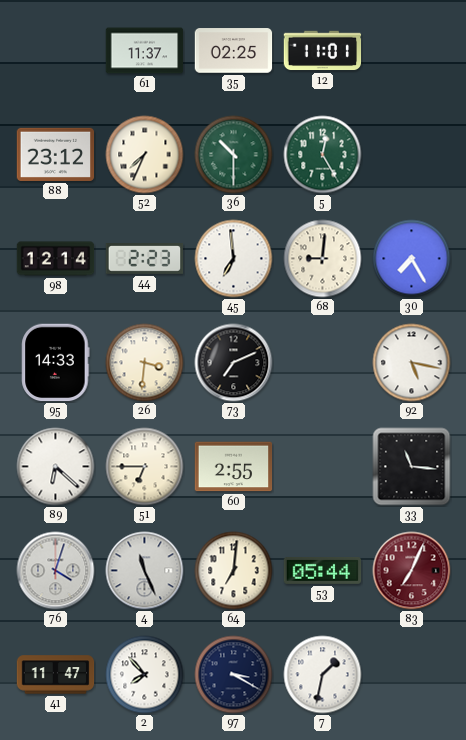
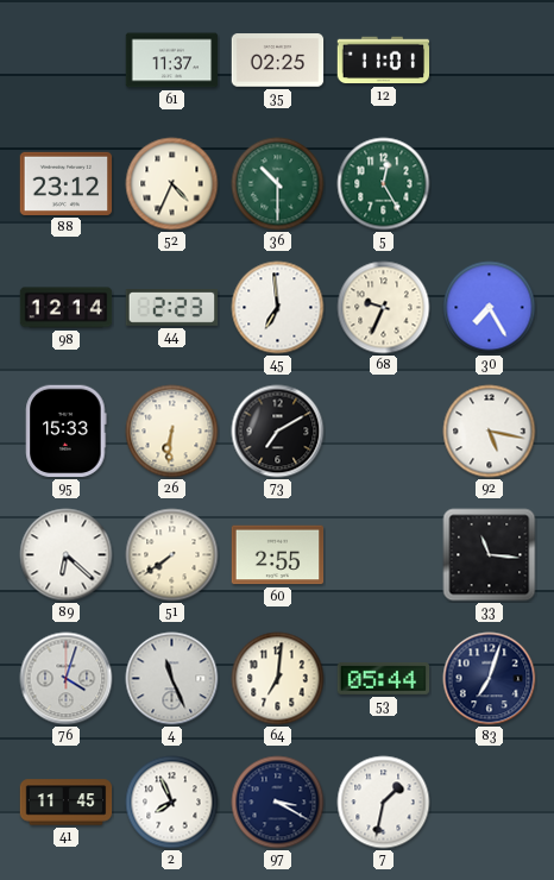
52: 7:34 -> 4:34
68: 9:01 -> 9:34
95: 14:33 -> 15:33
26: 3:31 -> 6:31
73: 7:11 -> 7:10
51: 6:45 -> 7:39
83: 7:04 -> 7:03
83 dial: burgundy -> navy
41: 11:47 -> 11:45
2: 7:53 -> 7:56
